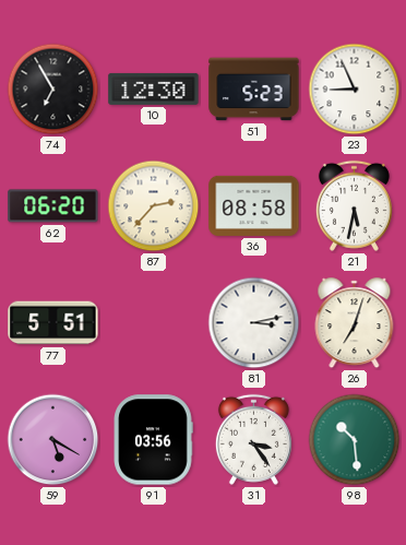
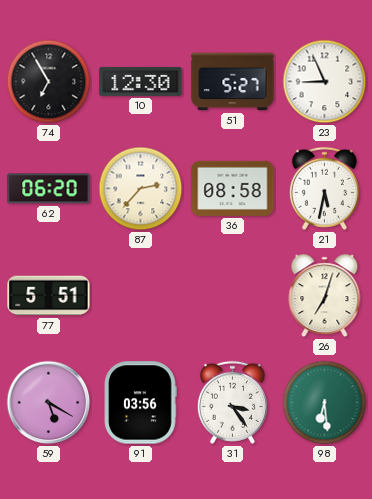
51: 5:23 -> 5:27
81: 3:13 -> none
98: 10:29 -> 6:29
